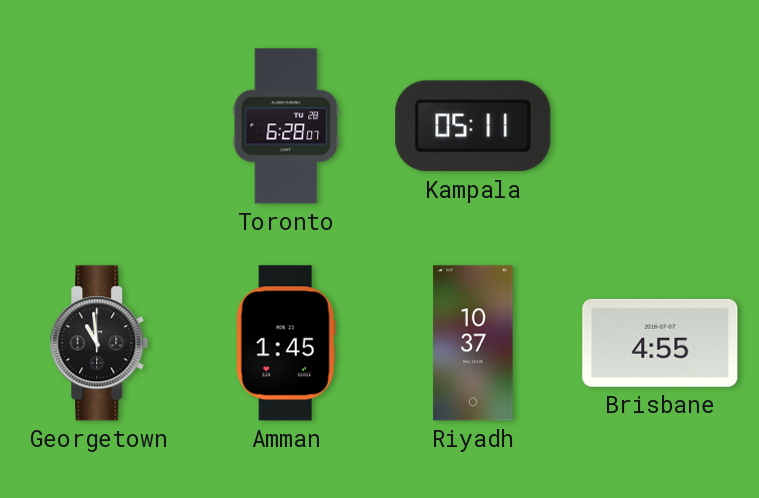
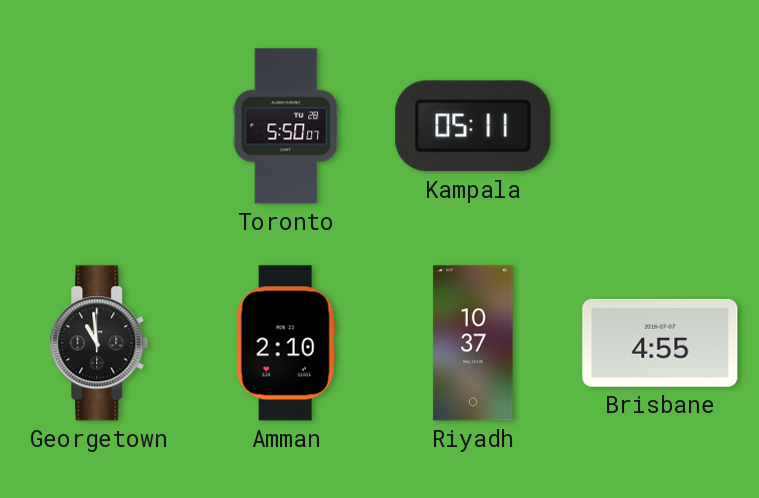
Toronto: 6:28 -> 5:50
Amman: 1:45 -> 2:10
